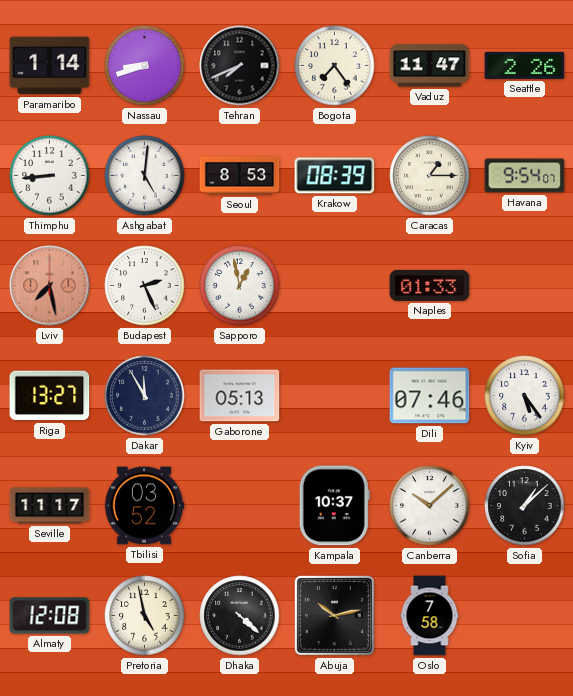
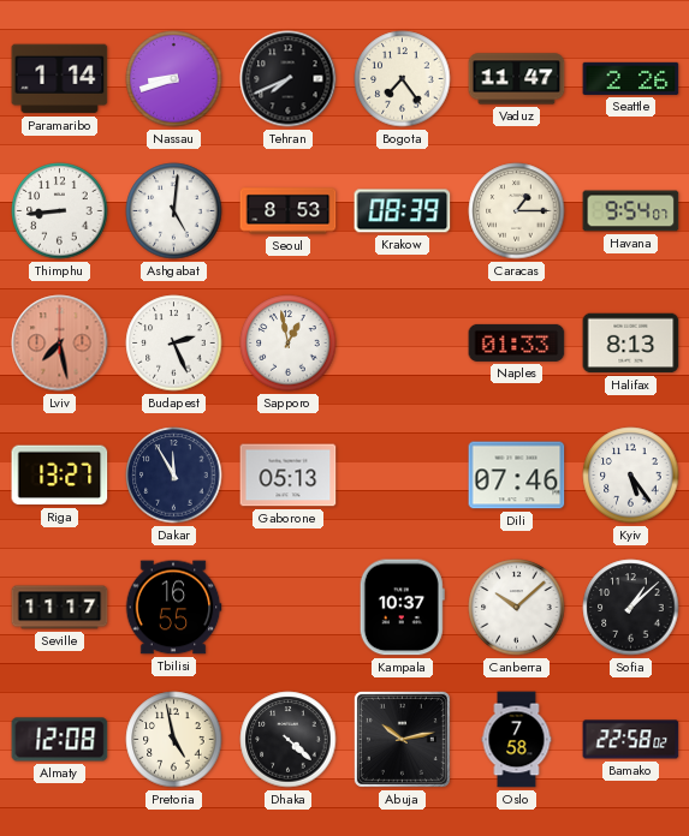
Halifax: none -> 8:13
Tbilisi: 03:52 -> 16:55
Bamako: none -> 22:58
